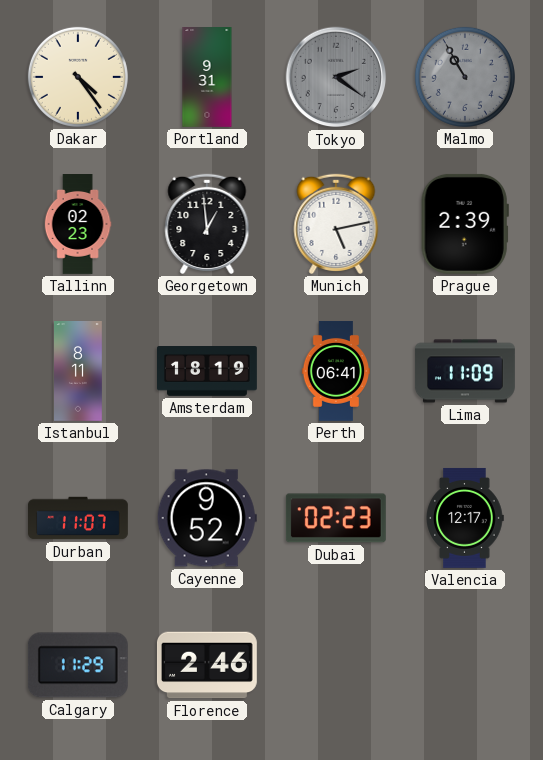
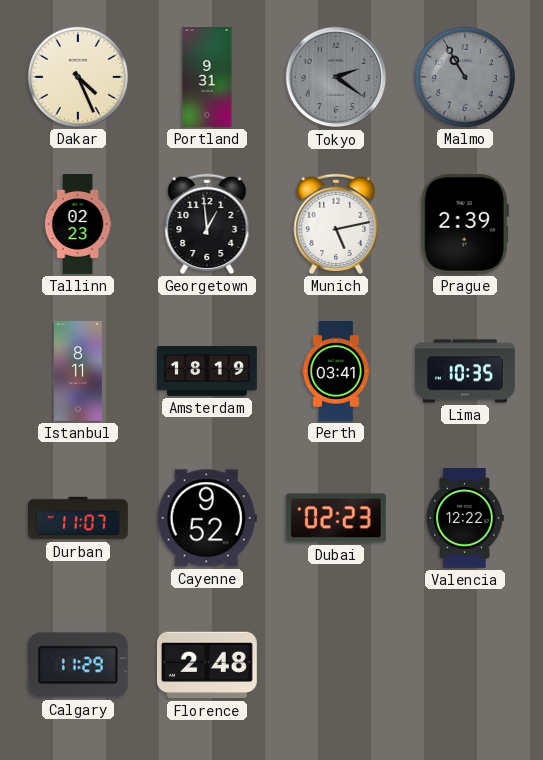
Dakar: 4:24 -> 4:26
Perth: 06:41 -> 03:41
Lima: 11:09 -> 10:35
Valencia: 12:17 -> 12:22
Florence: 2:46 -> 2:48
